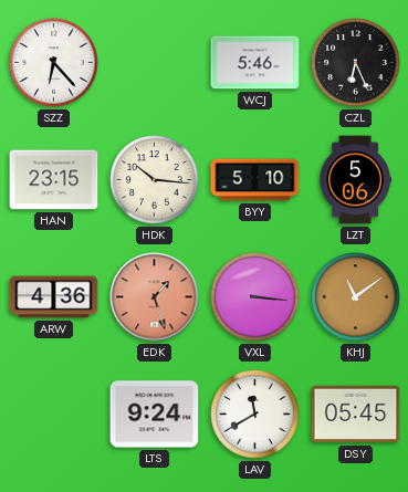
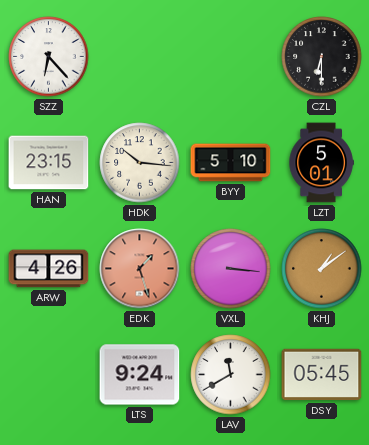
WCJ: 5:46 -> none
CZL: 6:26 -> 6:30
LZT: 5:06 -> 5:01
ARW: 4:36 -> 4:26
KHJ: 11:09 -> 1:09
